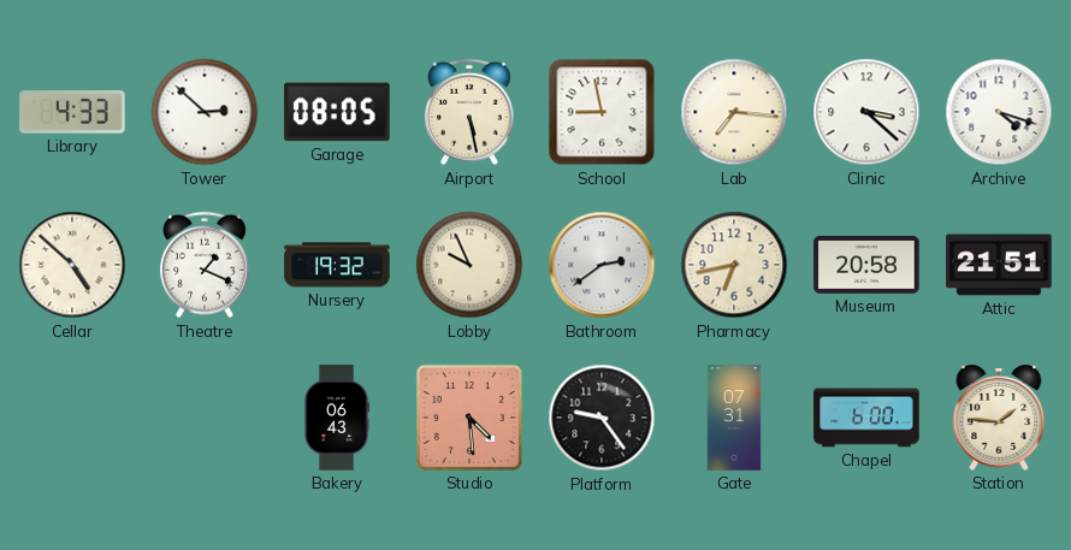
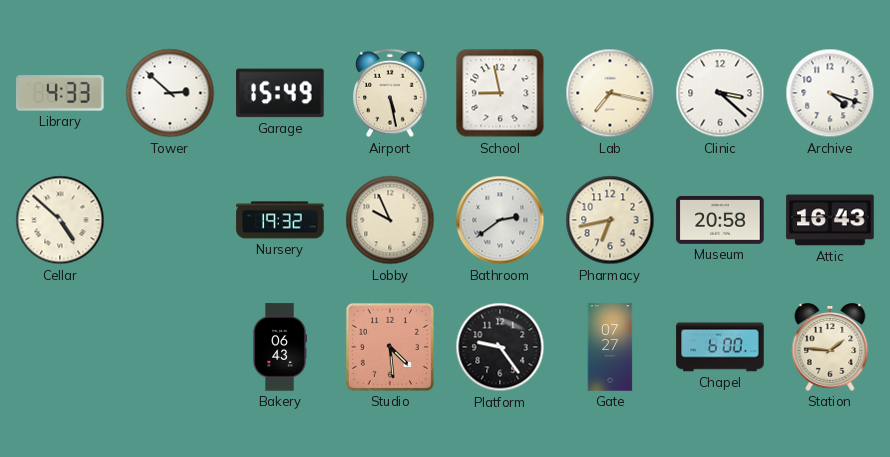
Garage: 08:05 -> 15:49
Lab: 7:16 -> 7:17
Theatre: 1:19 -> none
Attic: 21:51 -> 16:43
Gate: 07:31 -> 07:27
